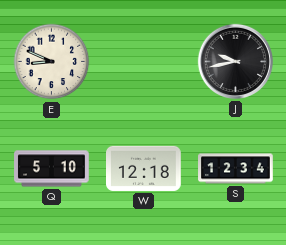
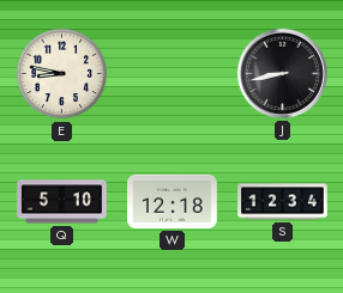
E: 8:49 -> 8:47
J: 9:43 -> 8:43
